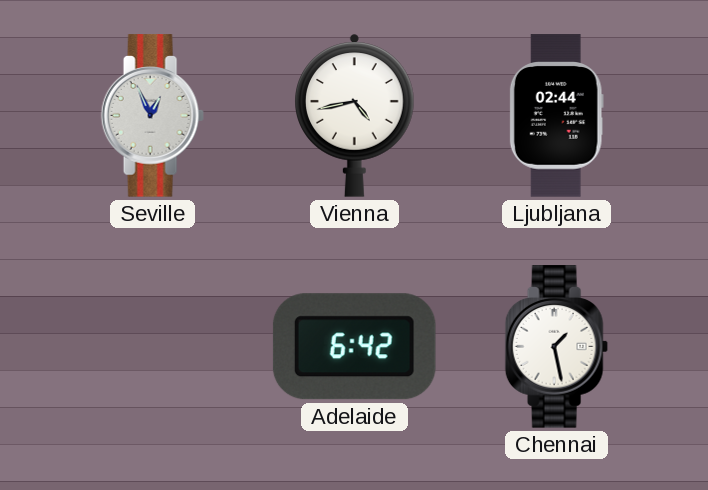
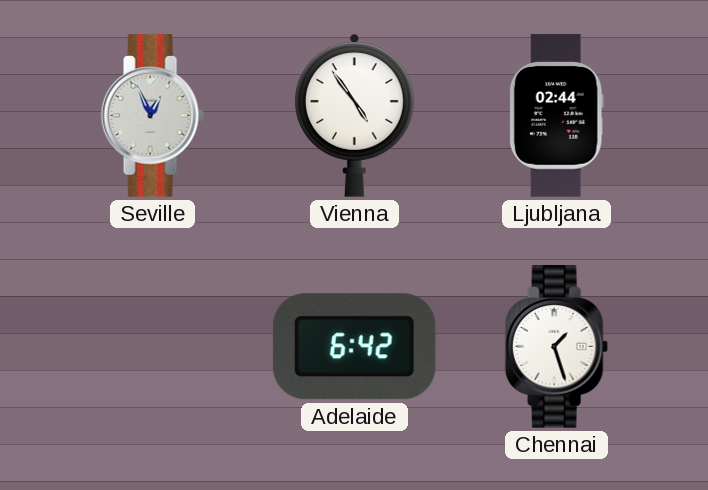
Vienna: 4:43 -> 4:54
Chennai: 1:28 -> 1:27
